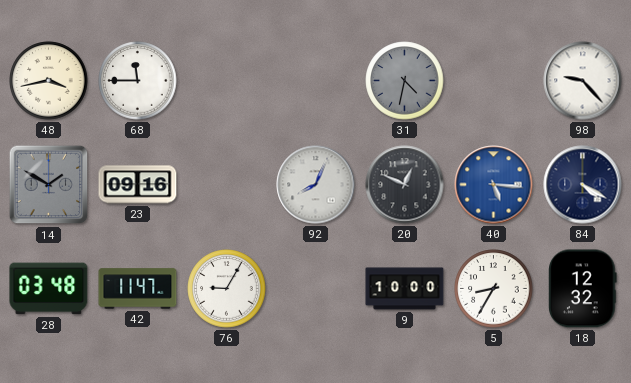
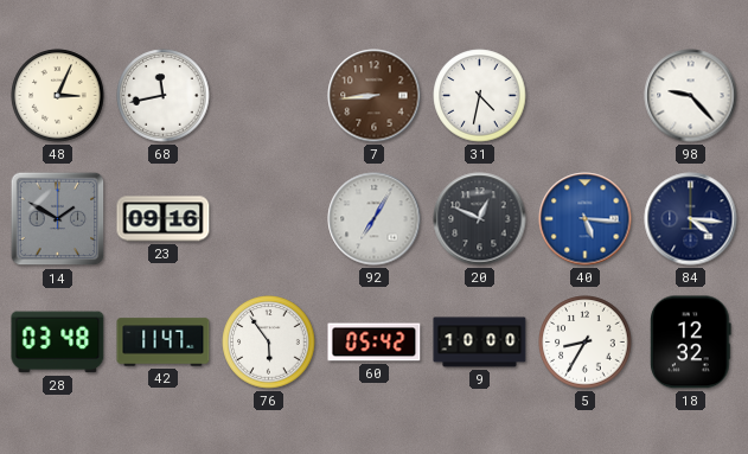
48: 3:43 -> 3:04
68: 11:45 -> 11:43
7: none -> 8:44
31 dial: grey -> white
92: 8:04 -> 7:05
84: 4:20 -> 4:16
76: 9:05 -> 5:54
60: none -> 05:42
